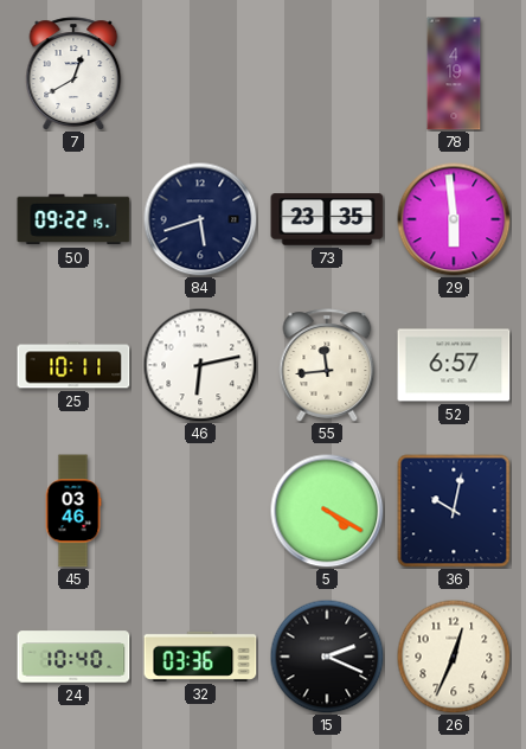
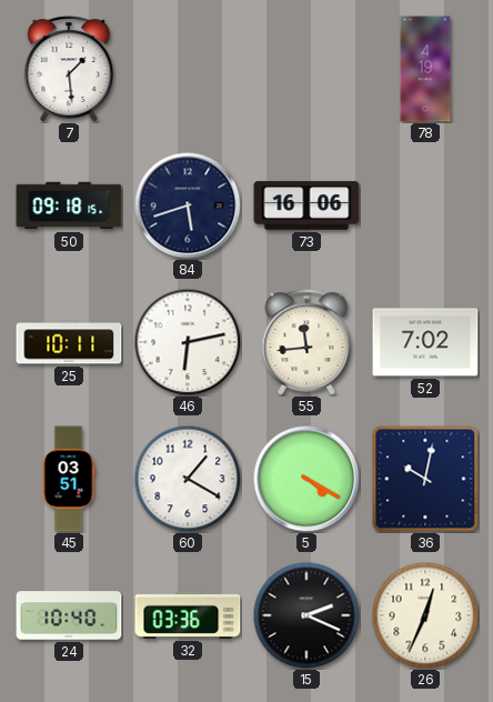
7: 12:40 -> 1:29
50: 09:22 -> 09:18
73: 23:35 -> 16:06
29: 5:59 -> none
52: 6:57 -> 7:02
45: 03:46 -> 03:51
60: none -> 1:20
